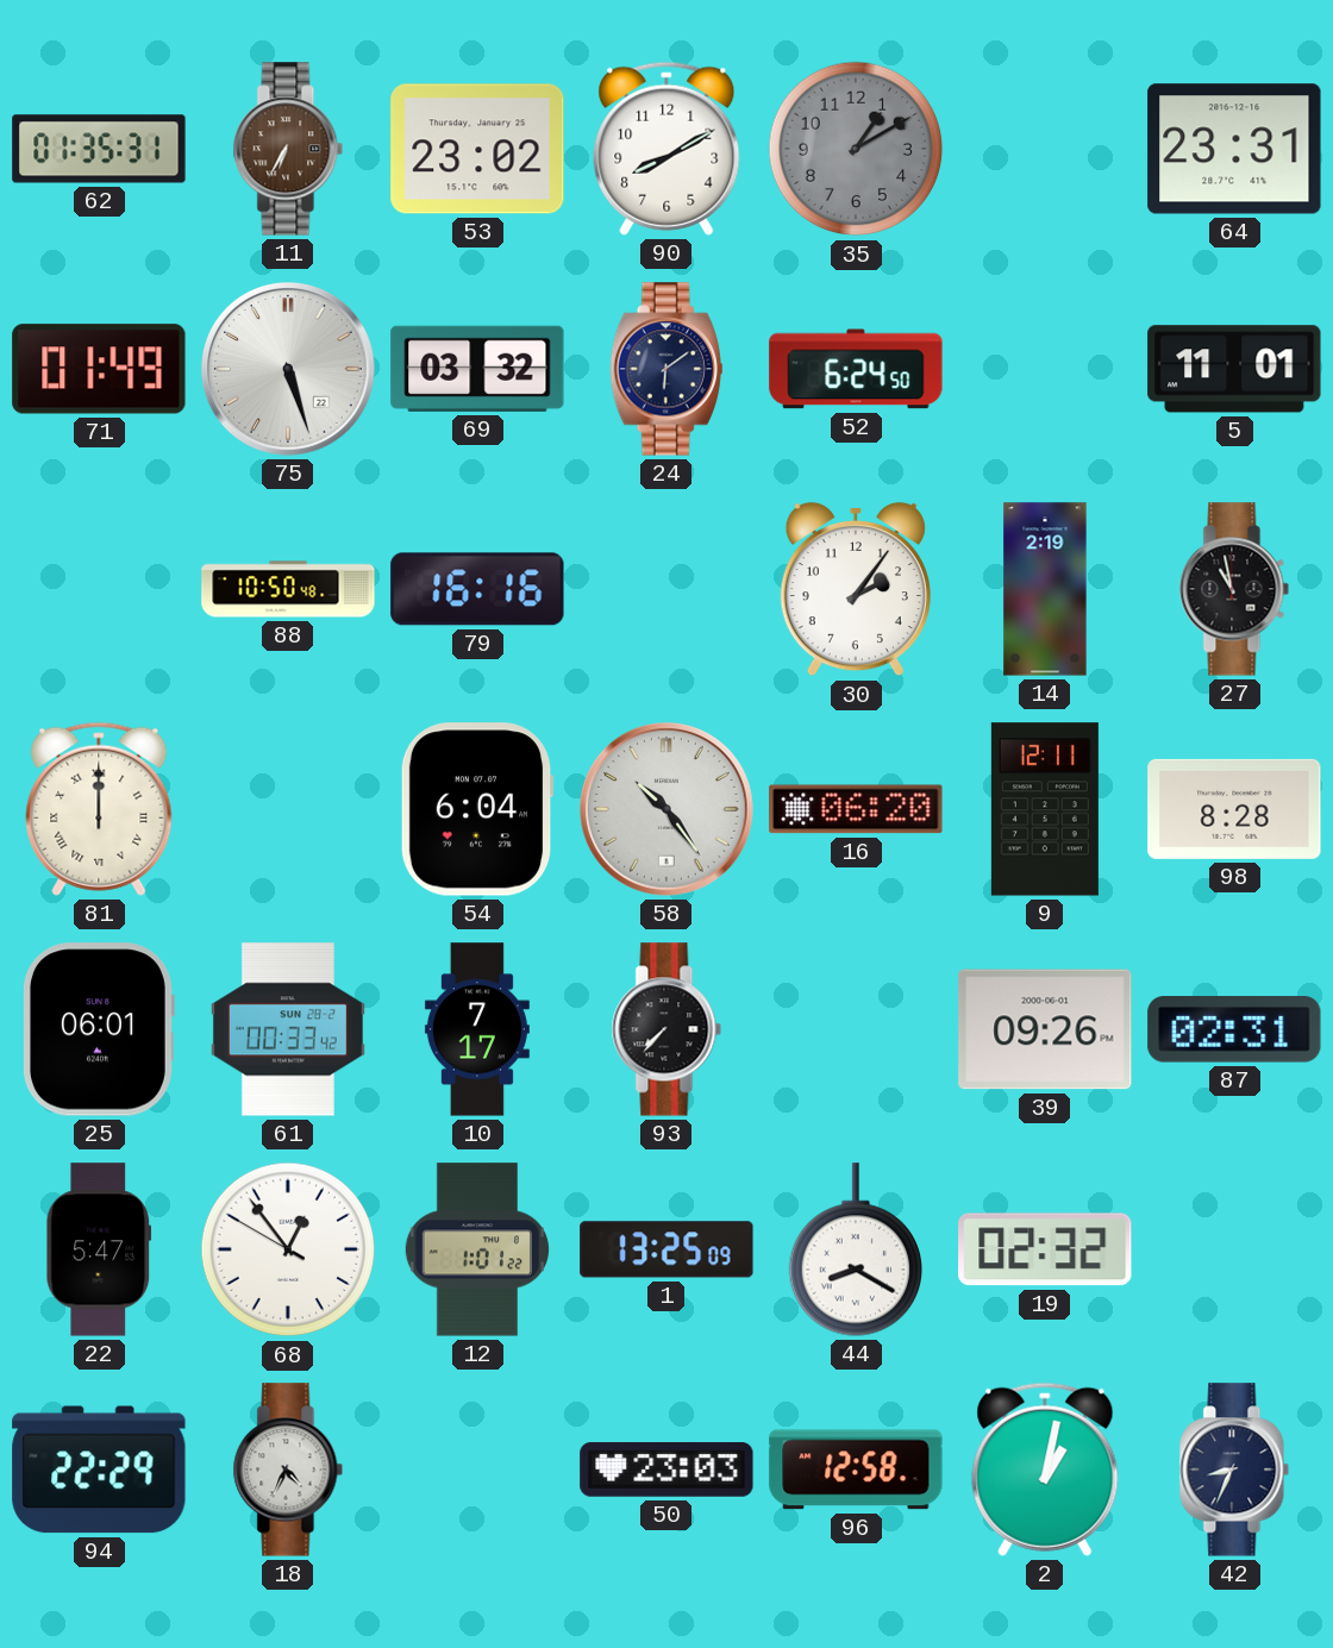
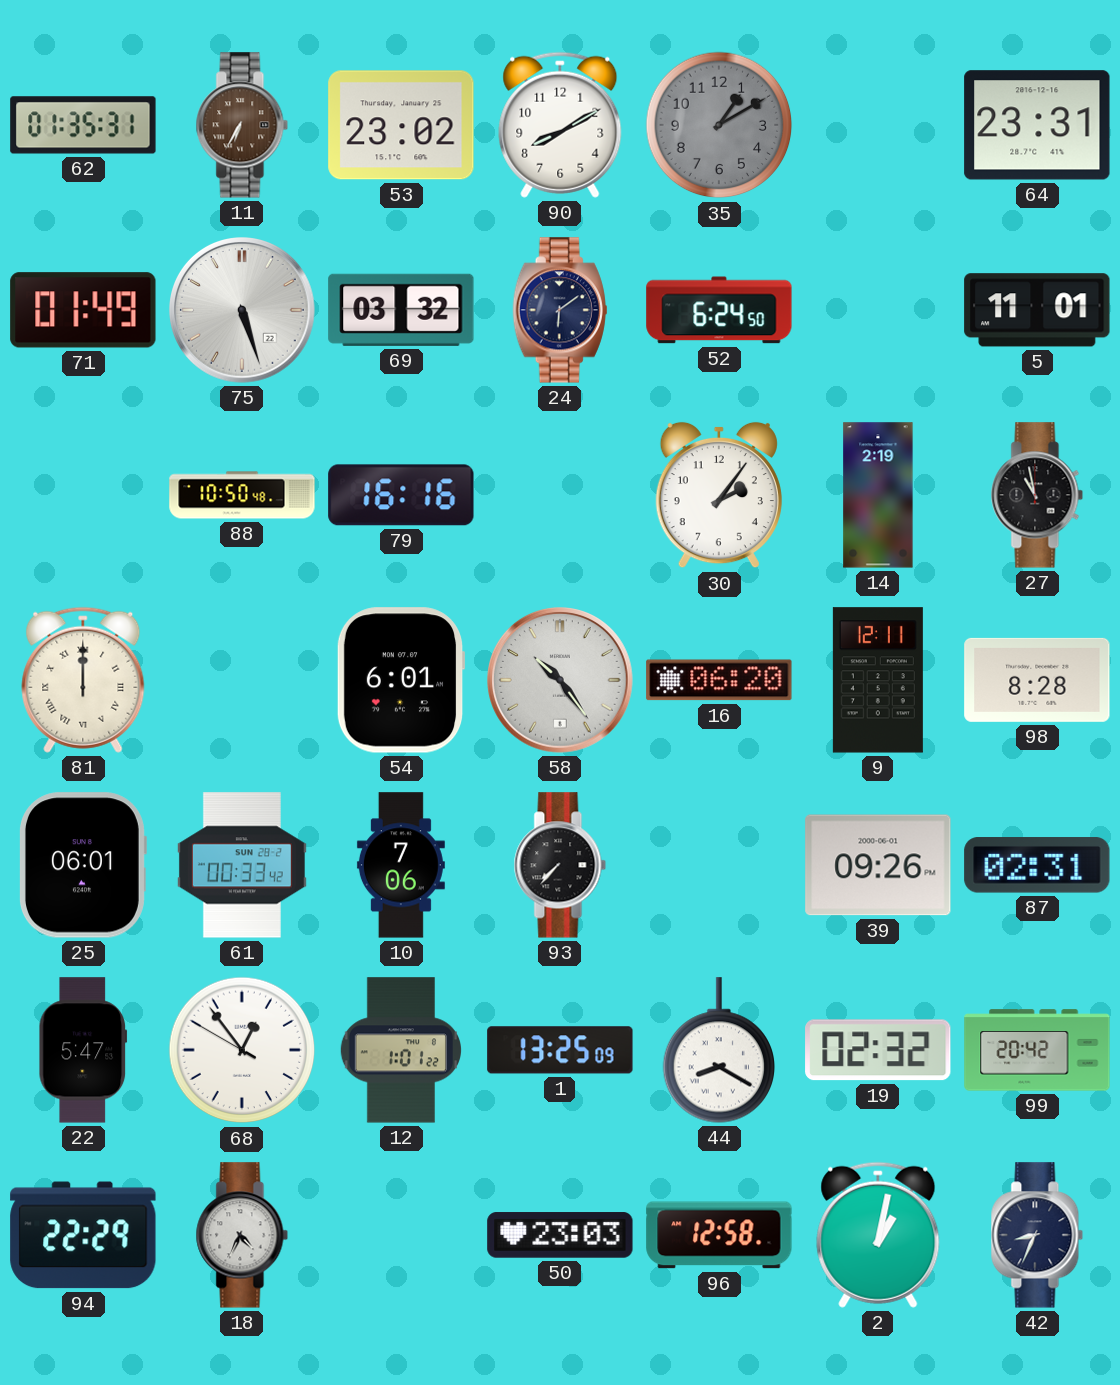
54: 6:04 -> 6:01
10: 7:17 -> 7:06
99: none -> 20:42
